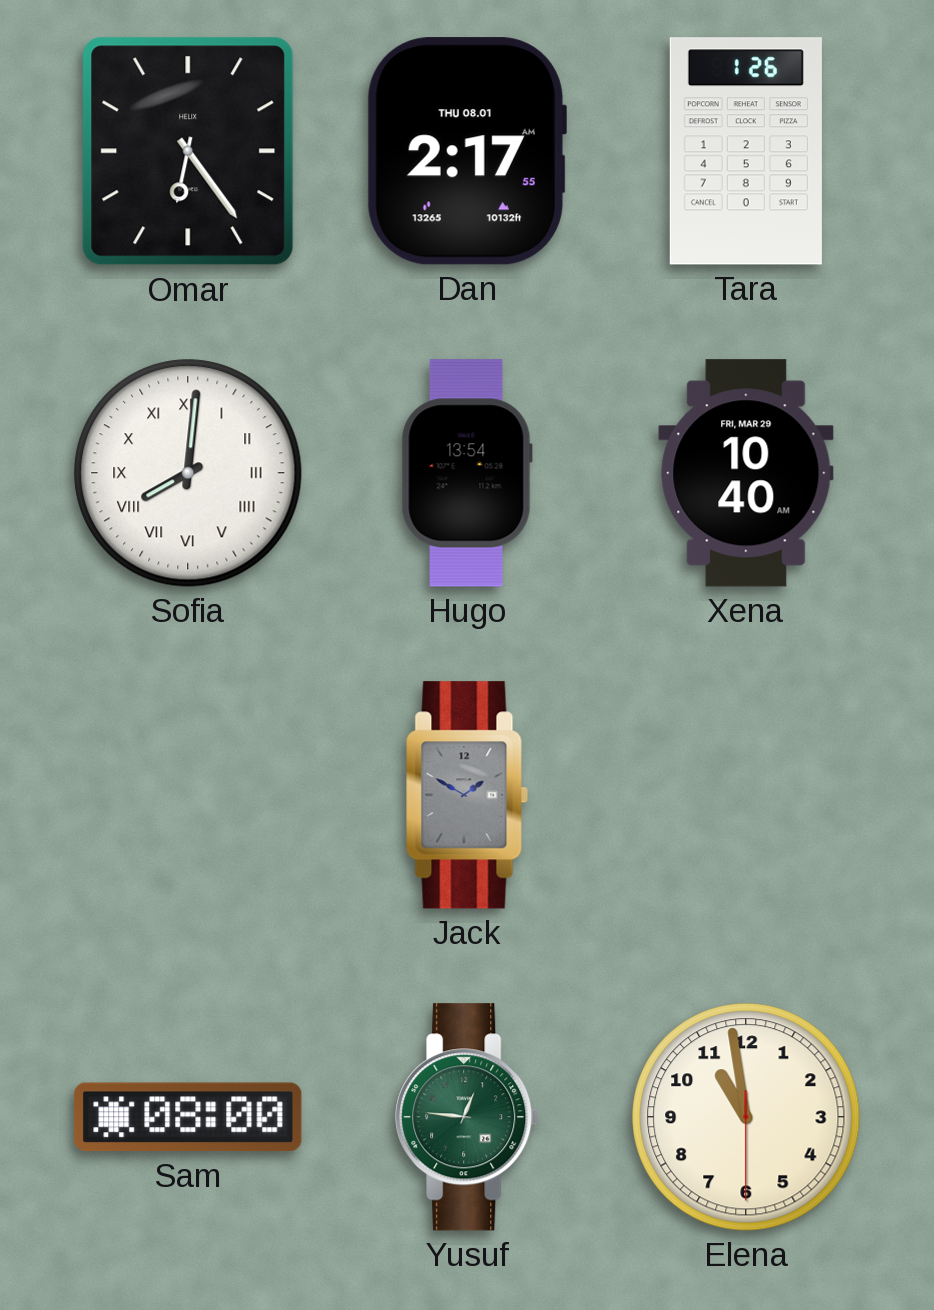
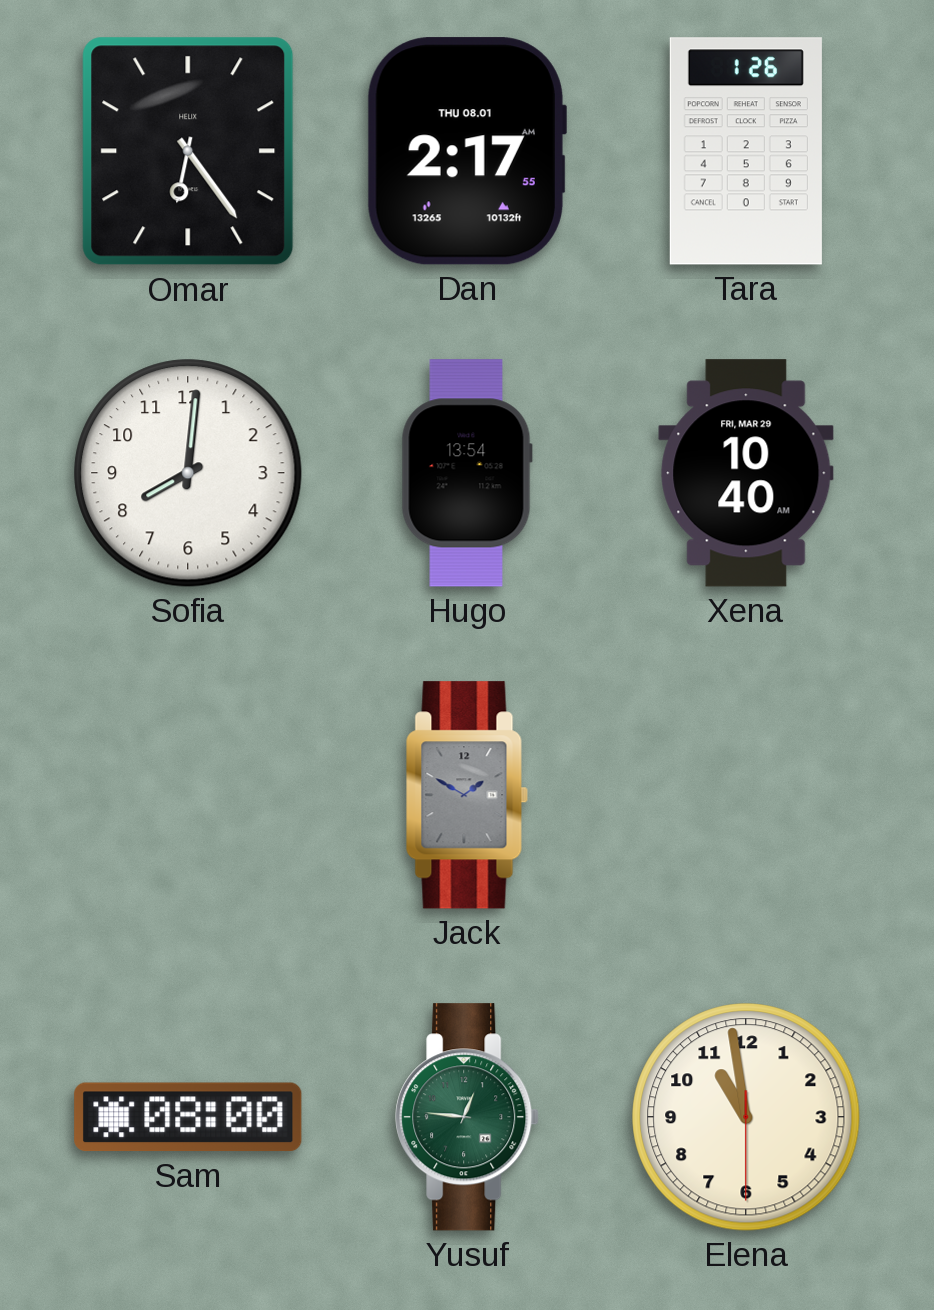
Sofia numerals: Roman -> Arabic
